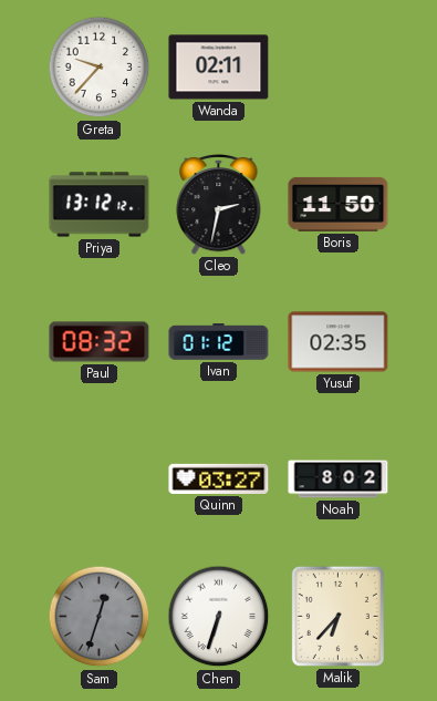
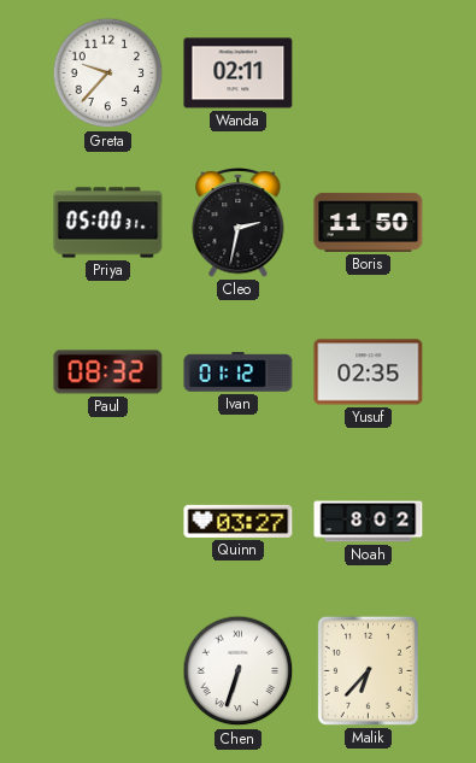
Priya: 13:12 -> 05:00
Sam: 12:33 -> none
